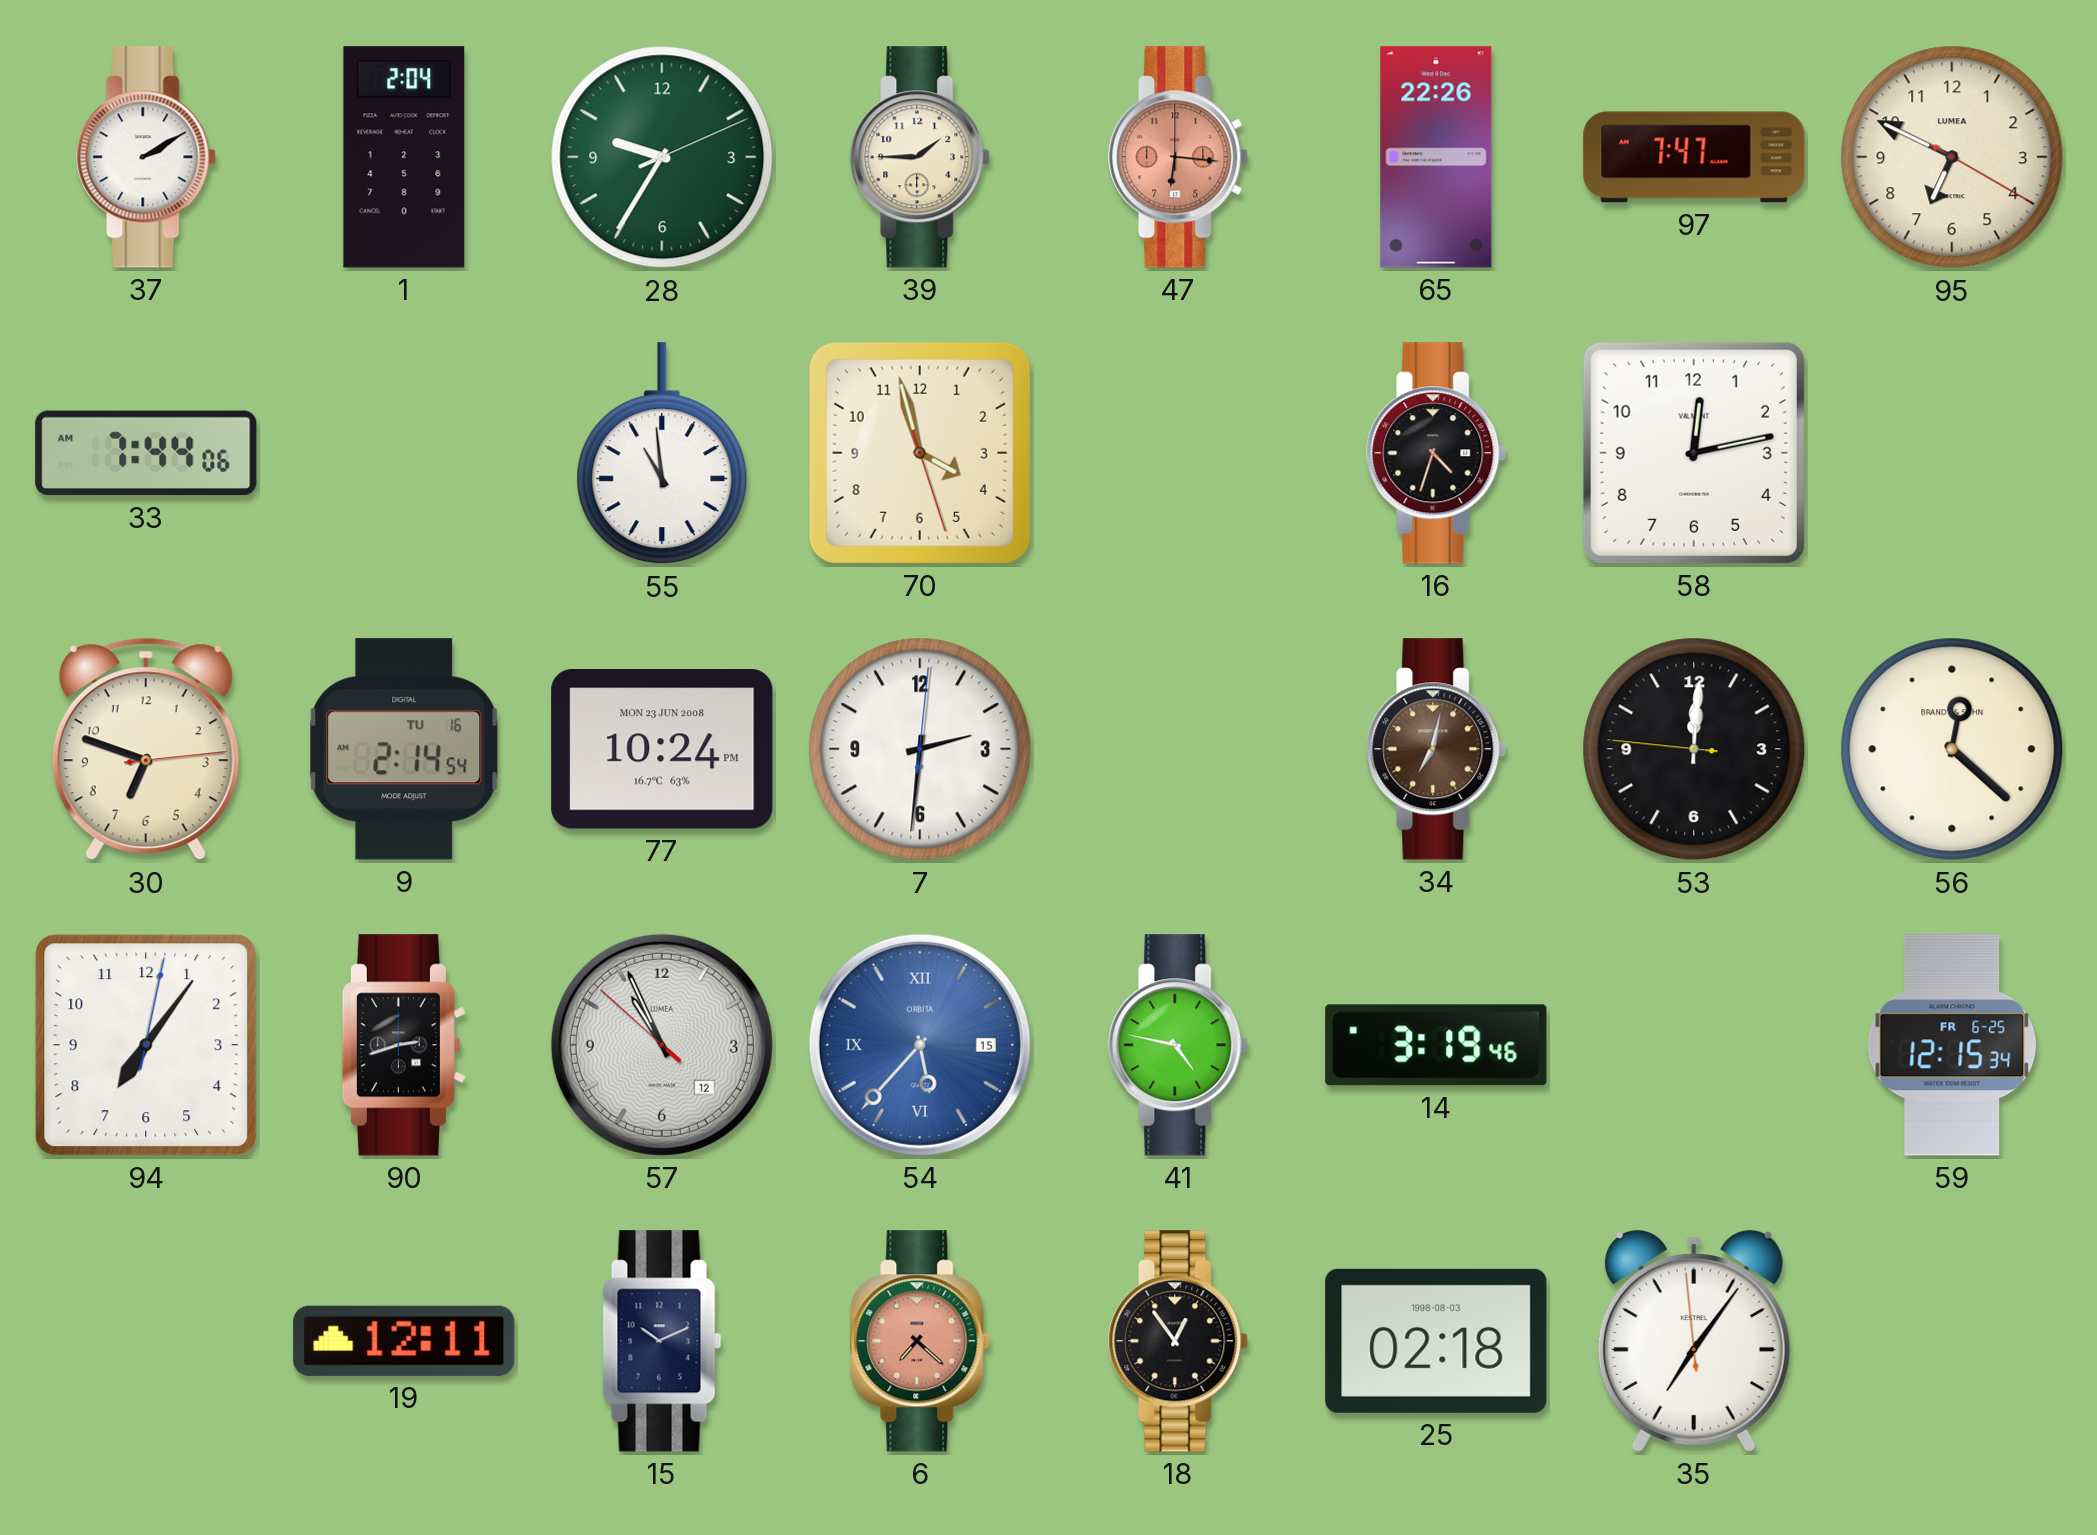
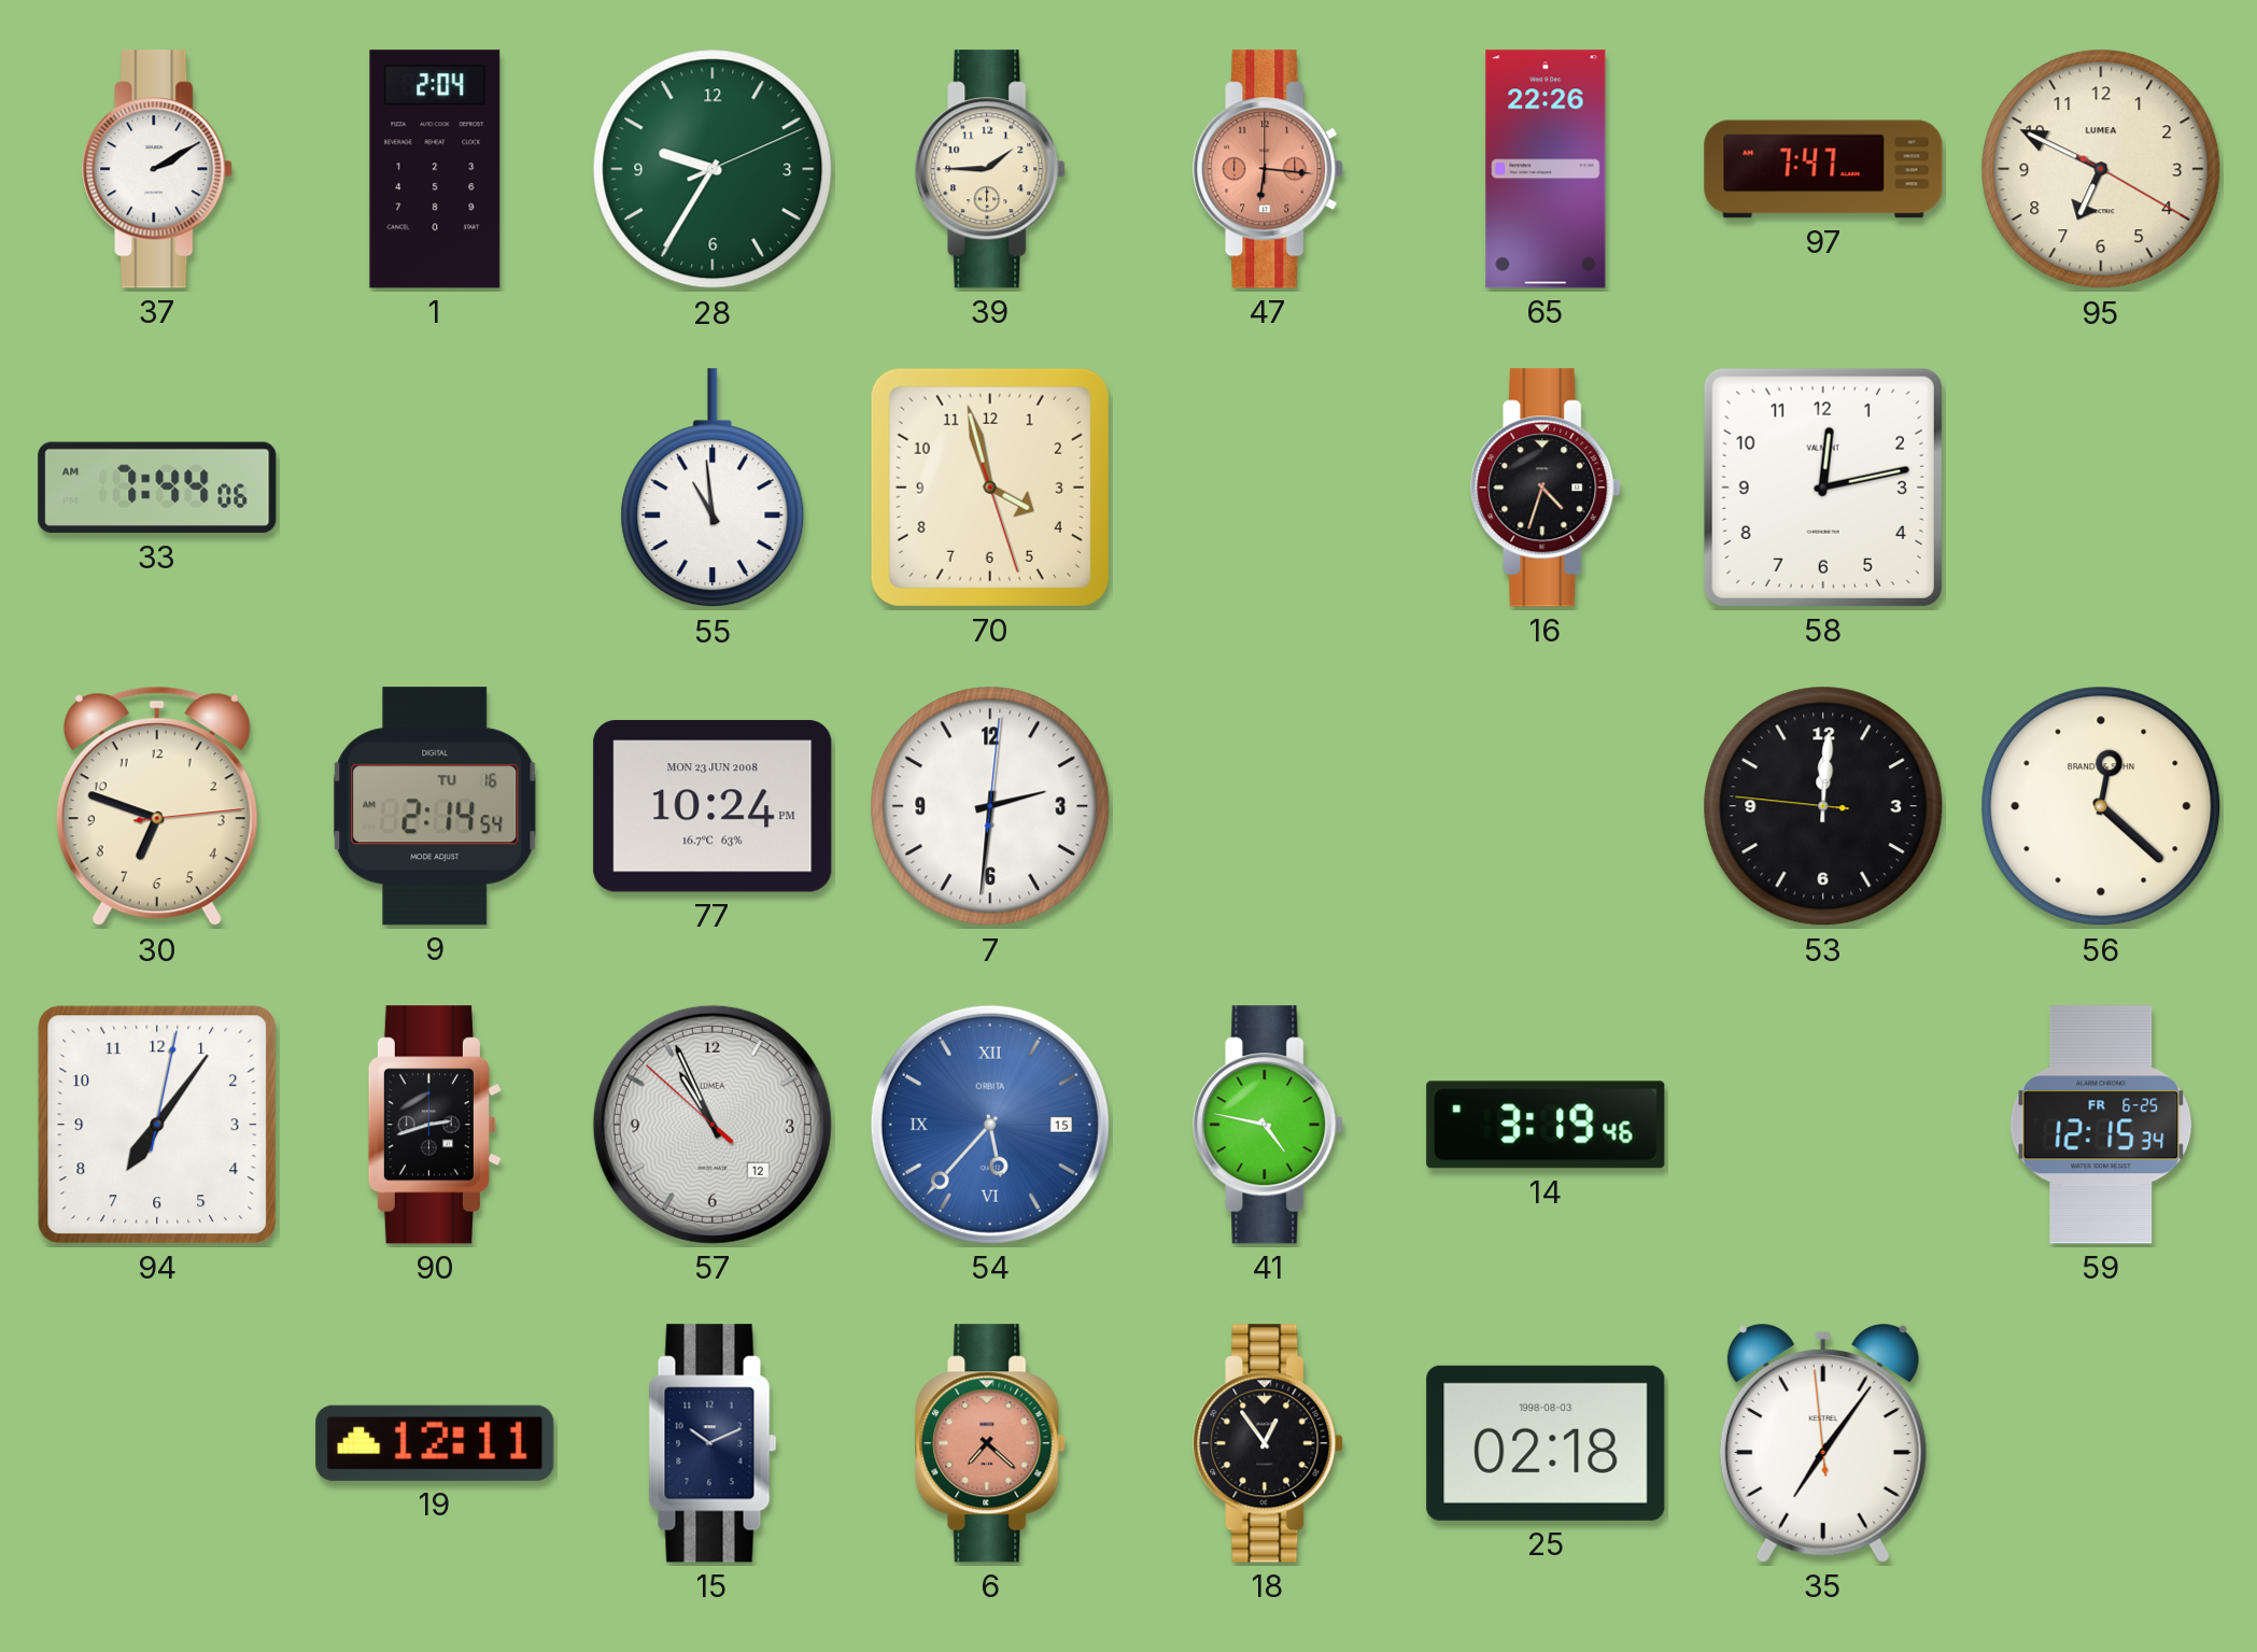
34: 7:02 -> none
